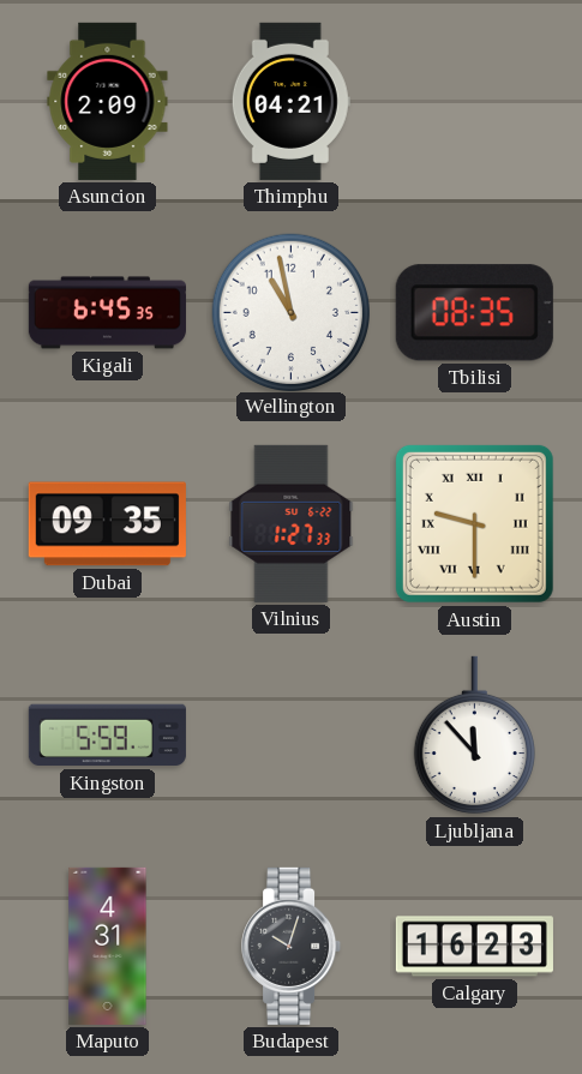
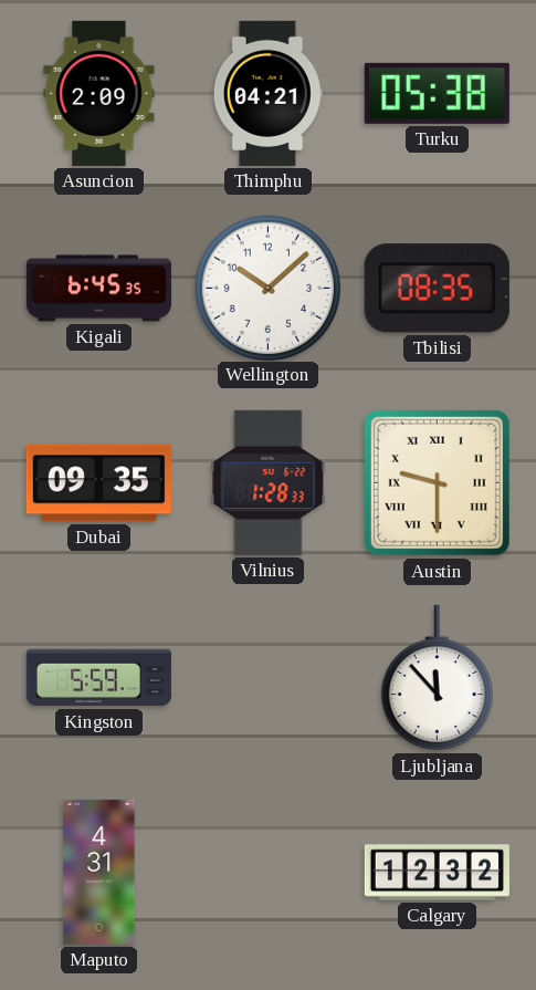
Turku: none -> 05:38
Wellington: 10:58 -> 10:08
Vilnius: 1:27 -> 1:28
Budapest: 10:03 -> none
Calgary: 16:23 -> 12:32
